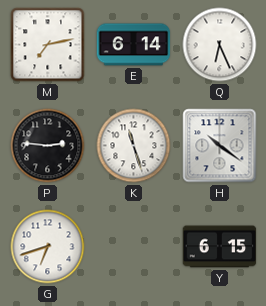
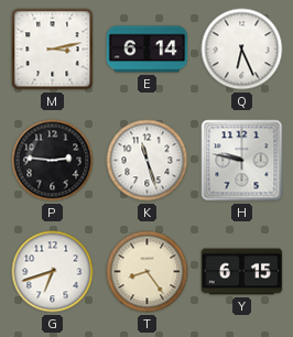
M: 7:13 -> 3:13
H: 10:21 -> 9:47
T: none -> 8:24
